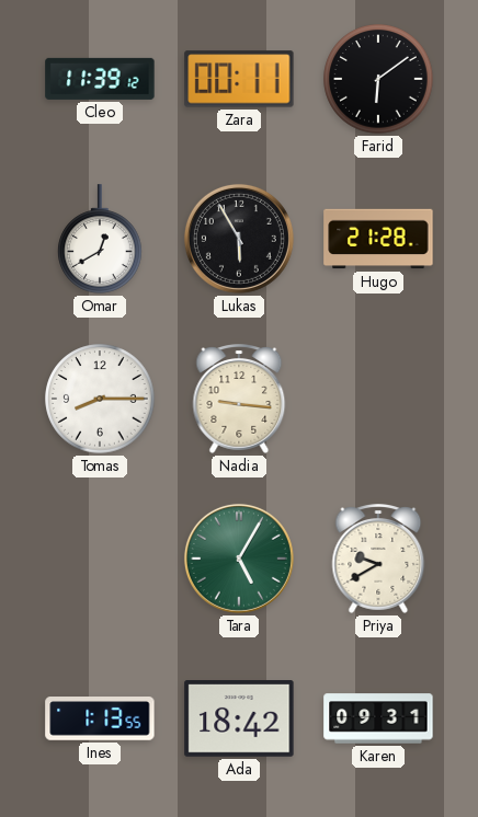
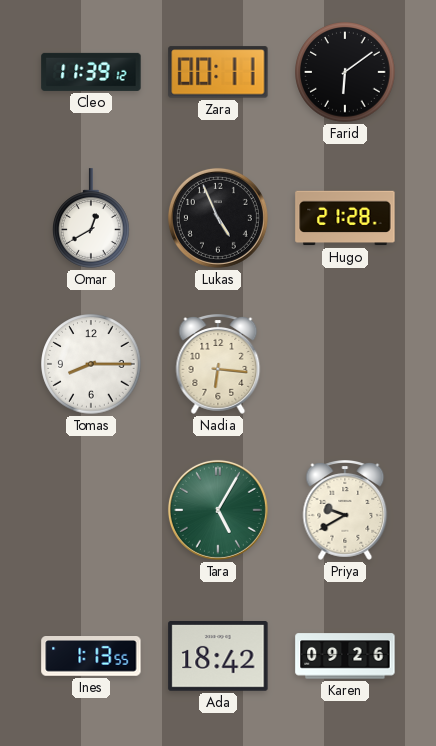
Lukas: 5:55 -> 4:56
Nadia: 9:16 -> 6:16
Karen: 09:31 -> 09:26
